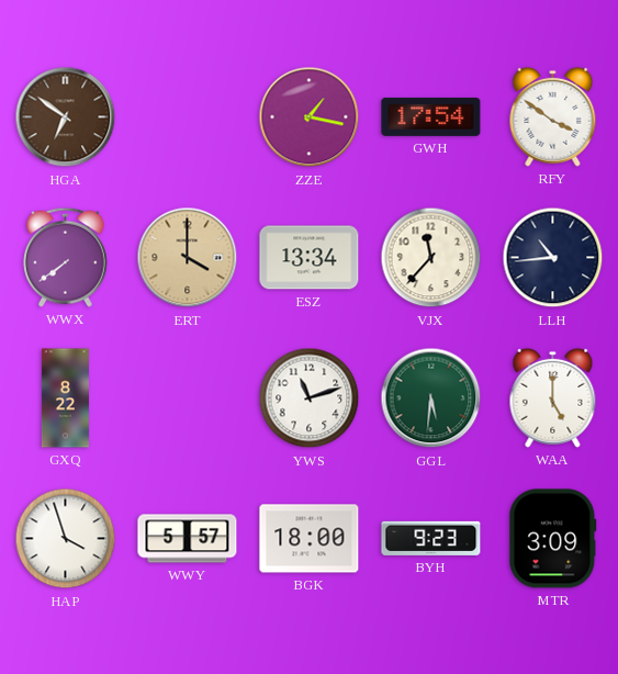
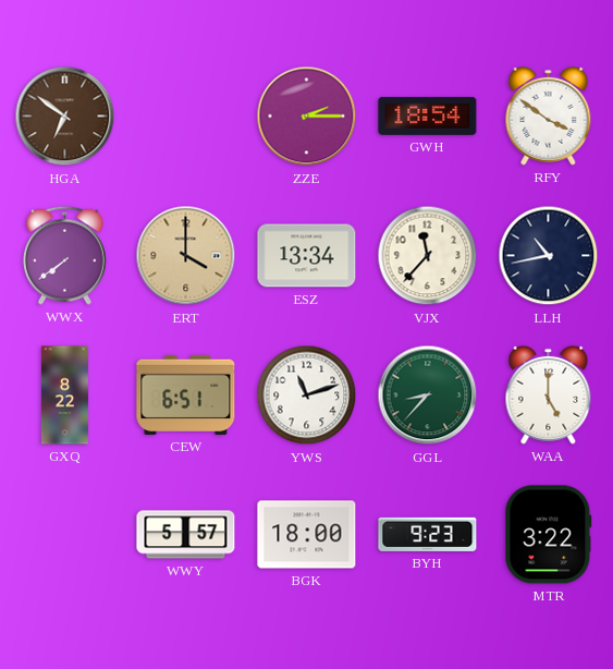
ZZE: 1:17 -> 2:15
GWH: 17:54 -> 18:54
LLH: 10:44 -> 10:43
CEW: none -> 6:51
GGL: 5:31 -> 8:37
HAP: 3:57 -> none
MTR: 3:09 -> 3:22
